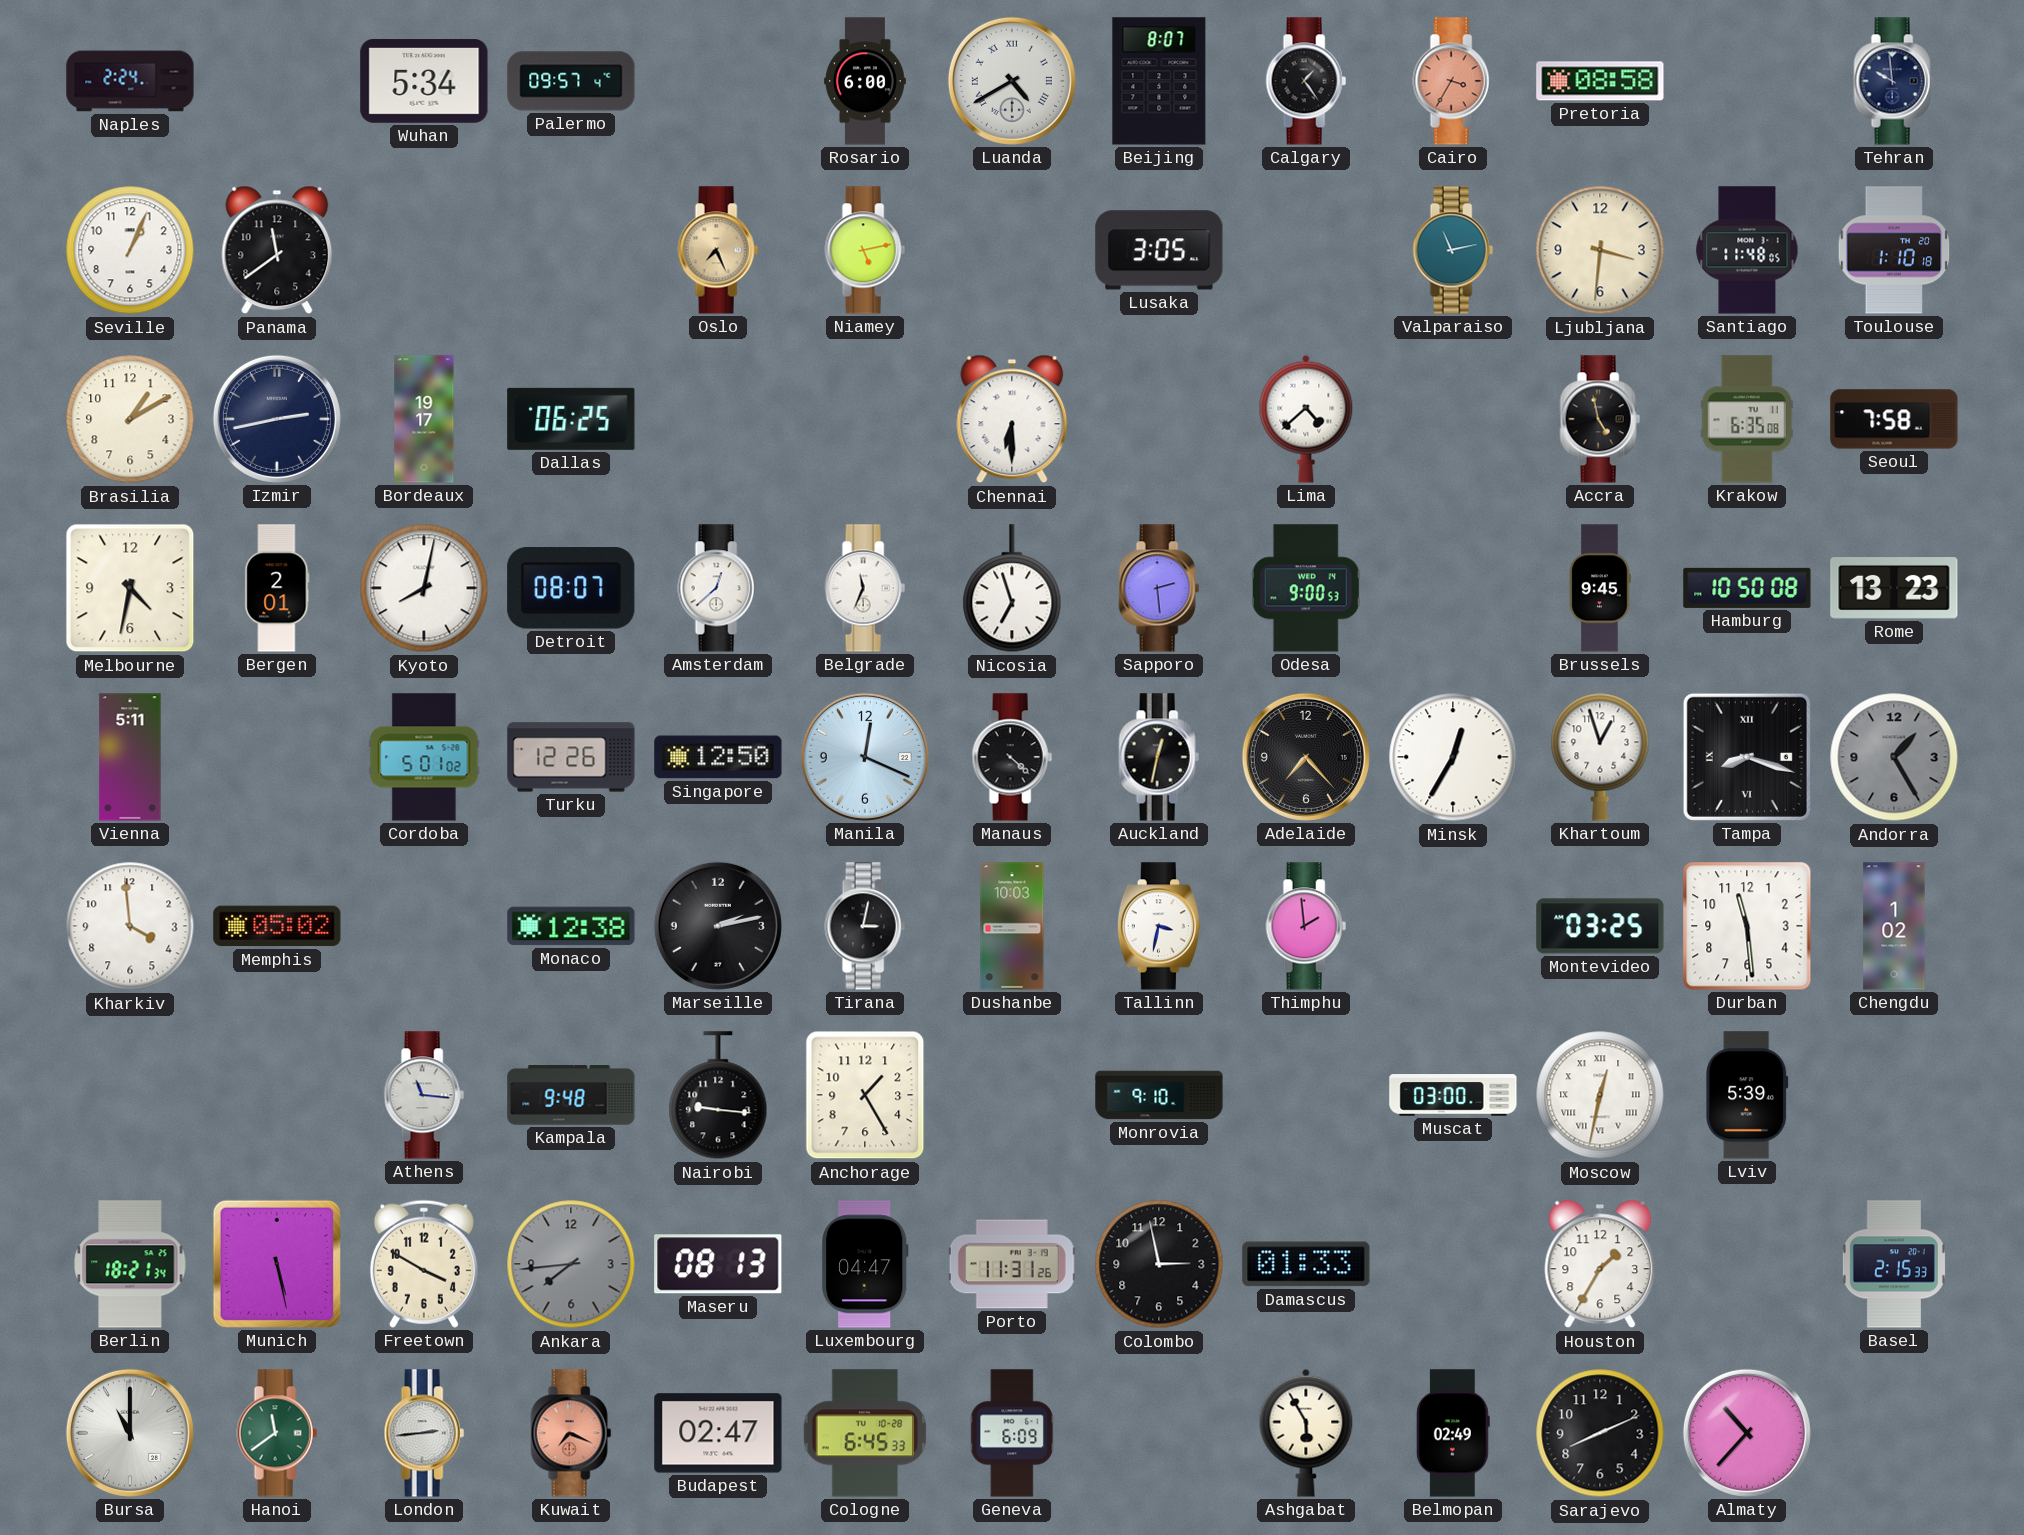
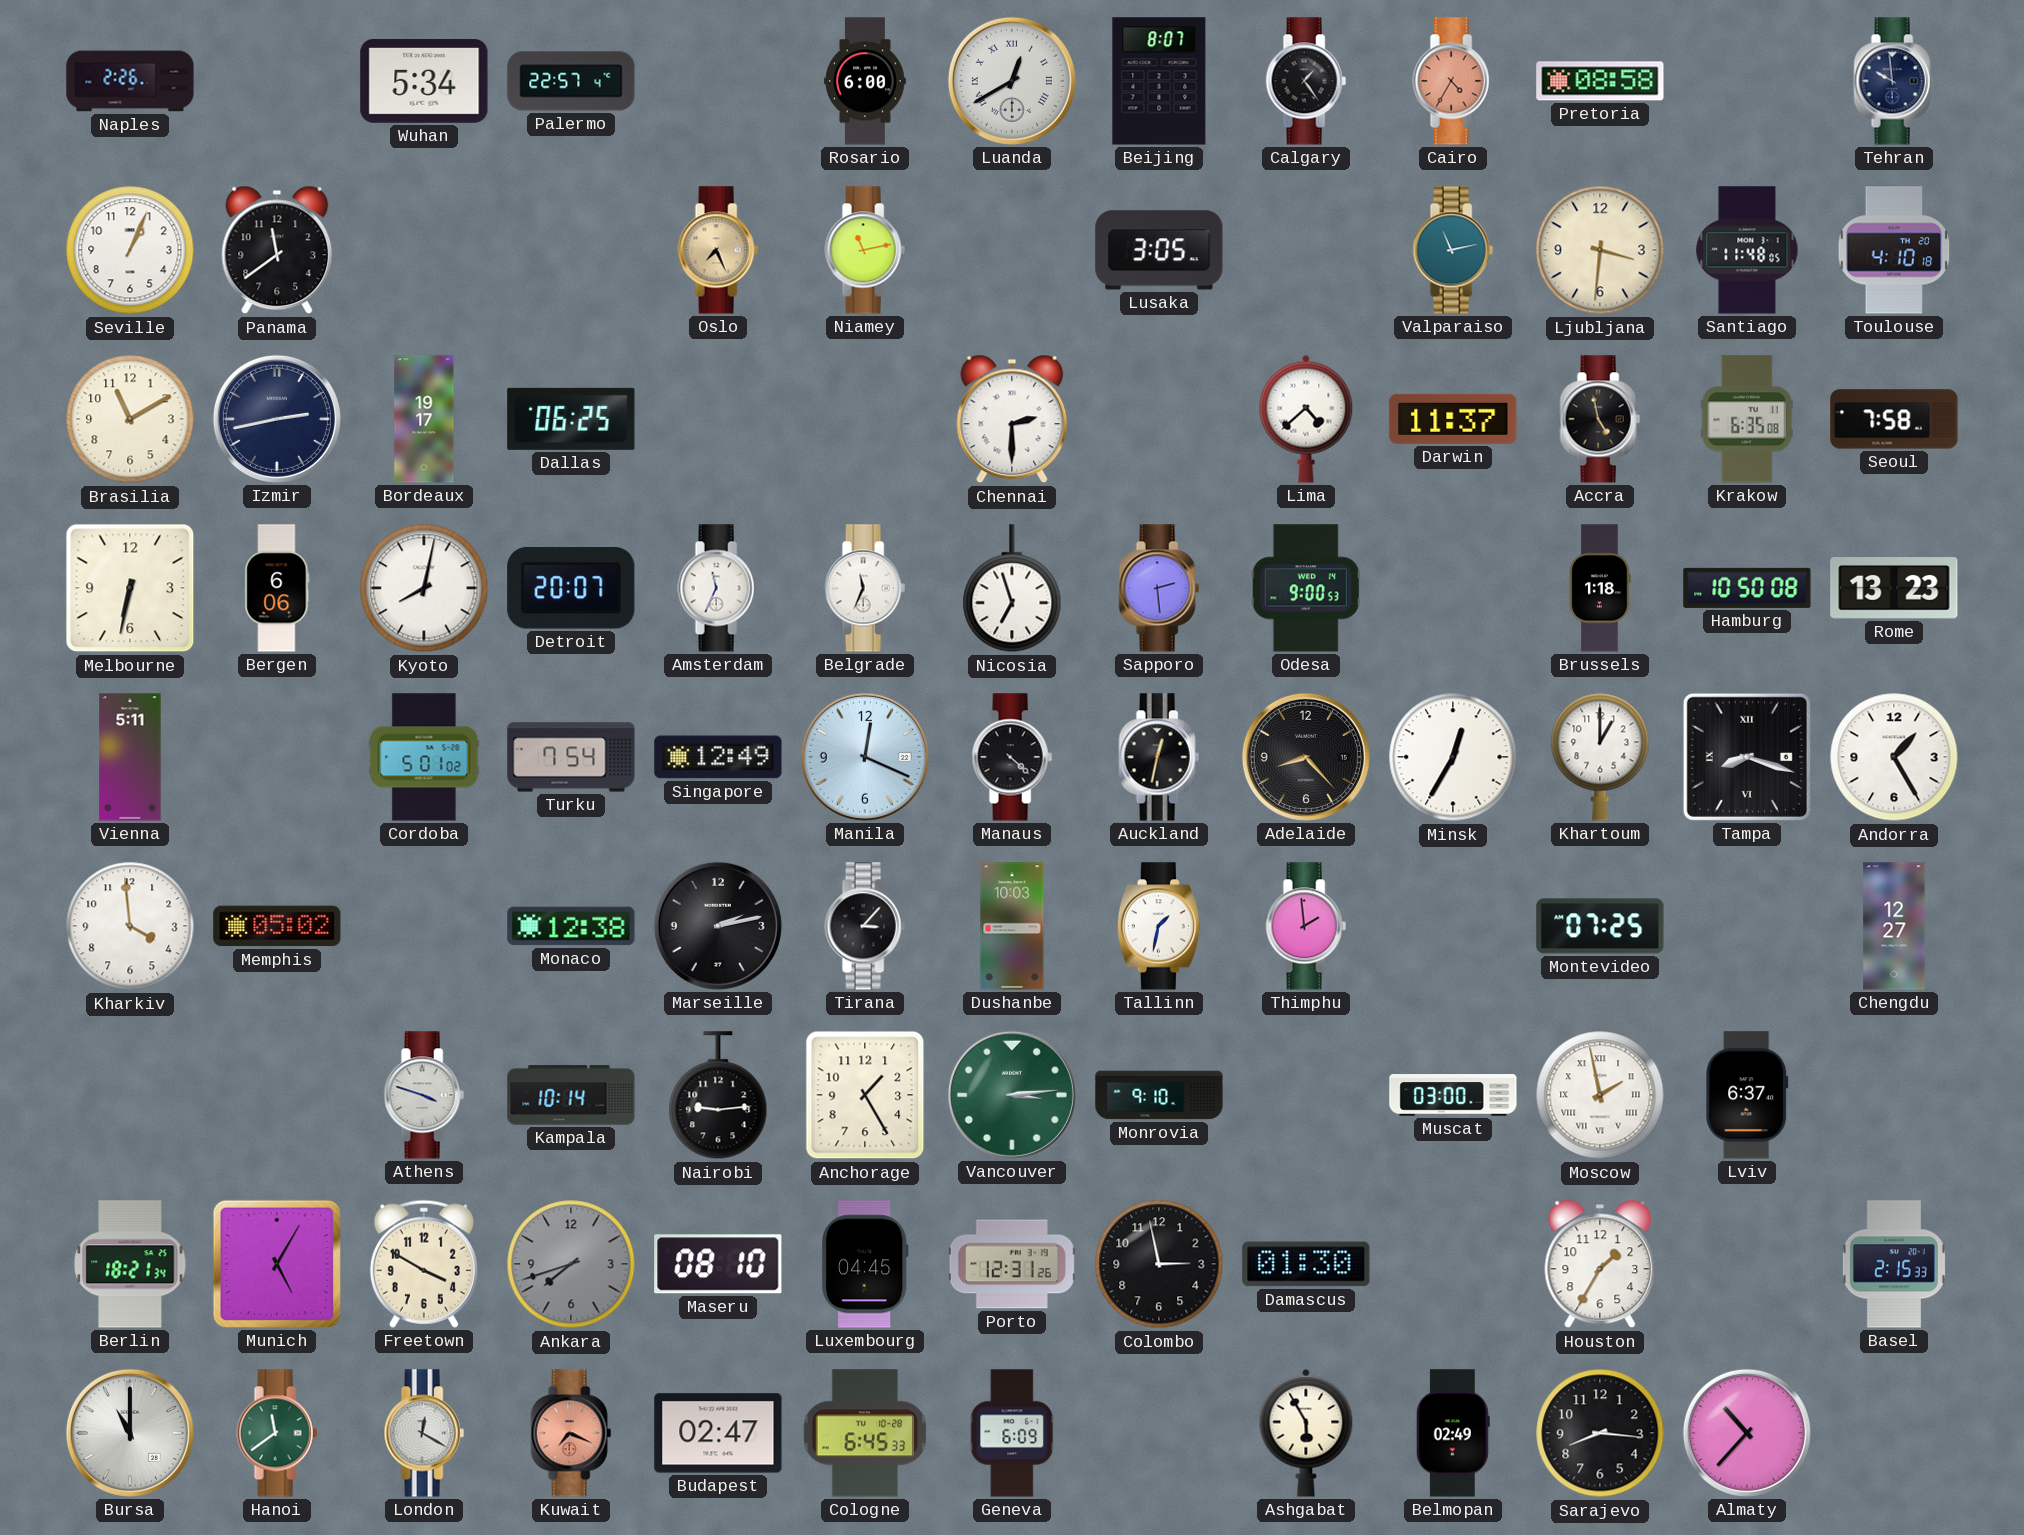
Naples: 2:24 -> 2:26
Palermo: 09:57 -> 22:57
Luanda: 4:40 -> 12:40
Cairo: 3:35 -> 4:35
Niamey: 5:13 -> 11:13
Toulouse: 1:10 -> 4:10
Brasilia: 1:10 -> 11:10
Chennai: 6:30 -> 2:30
Darwin: none -> 11:37
Melbourne: 4:32 -> 6:32
Bergen: 2:01 -> 6:06
Detroit: 08:07 -> 20:07
Amsterdam: 12:38 -> 11:34
Brussels: 9:45 -> 1:18
Turku: 12:26 -> 7:54
Singapore: 12:50 -> 12:49
Adelaide: 7:23 -> 8:23
Khartoum: 12:57 -> 1:00
Andorra dial: grey -> white
Tirana: 3:02 -> 3:07
Tallinn: 3:32 -> 1:32
Montevideo: 03:25 -> 07:25
Durban: 11:29 -> none
Chengdu: 1:02 -> 12:27
Athens: 11:16 -> 3:48
Kampala: 9:48 -> 10:14
Nairobi: 9:16 -> 9:14
Vancouver: none -> 3:14
Moscow: 12:32 -> 1:58
Lviv: 5:39 -> 6:37
Munich: 5:28 -> 5:05
Ankara: 7:44 -> 7:42
Maseru: 08:13 -> 08:10
Luxembourg: 04:47 -> 04:45
Porto: 11:31 -> 12:31
Damascus: 01:33 -> 01:30
London: 2:44 -> 12:20
Sarajevo: 8:11 -> 8:16
